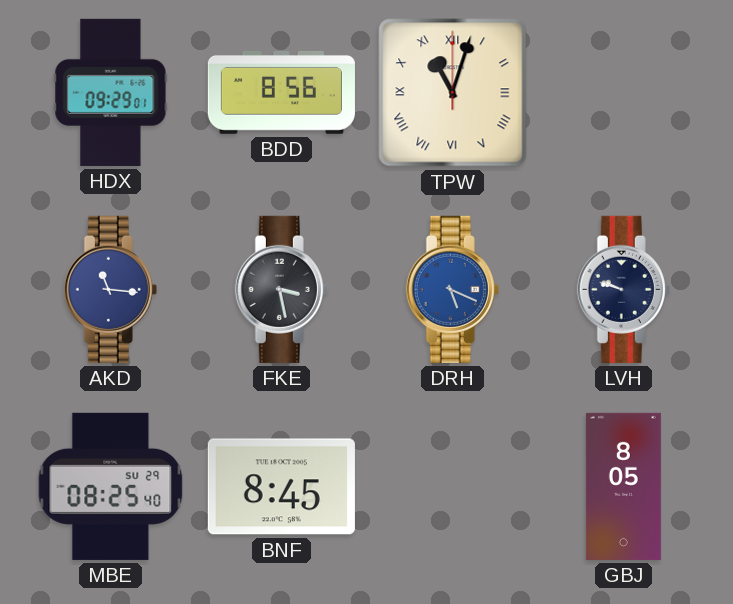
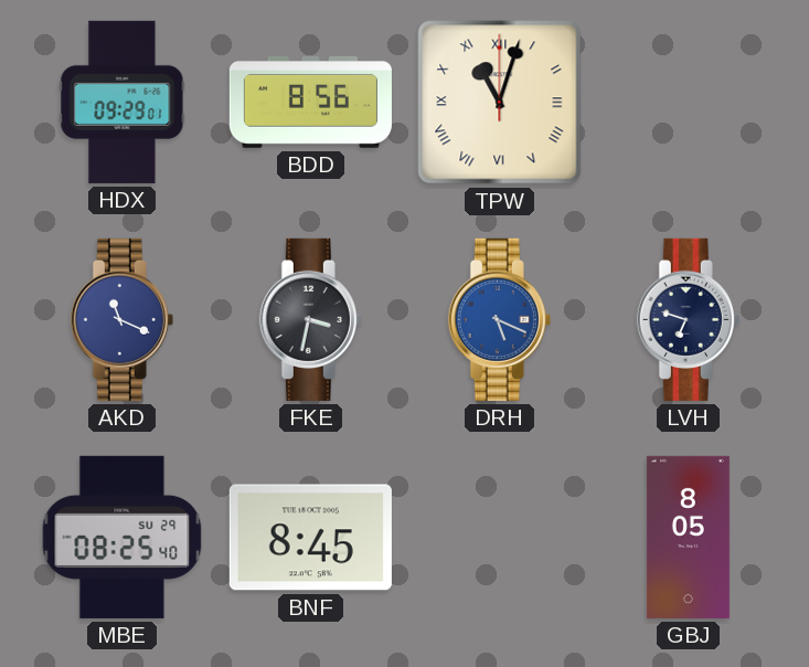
AKD: 11:16 -> 11:19
FKE: 3:28 -> 3:32
LVH: 9:48 -> 6:48
